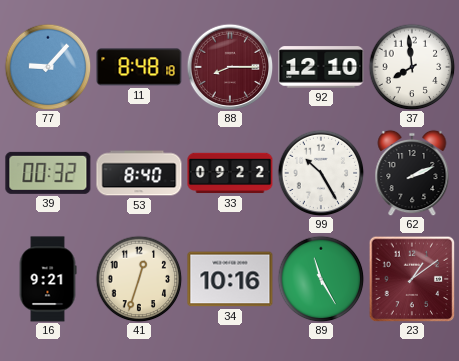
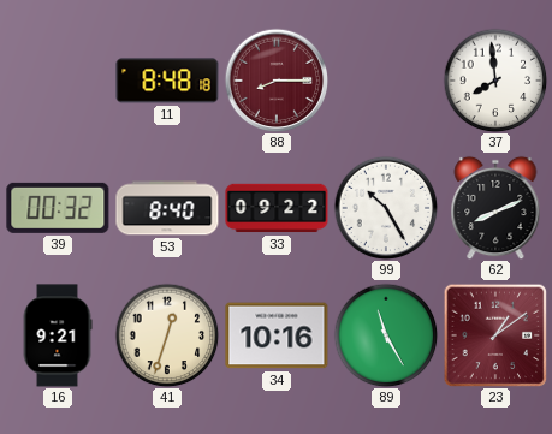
77: 9:07 -> none
92: 12:10 -> none
62: 2:11 -> 8:11
